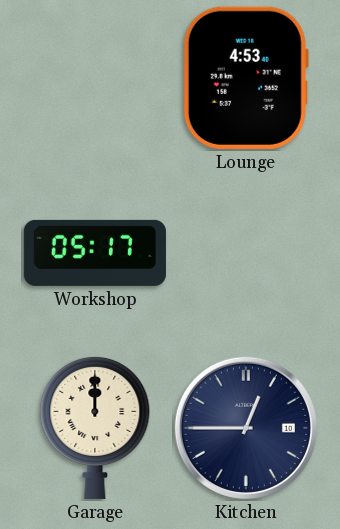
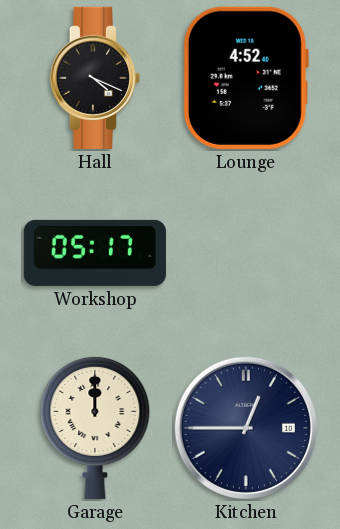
Hall: none -> 4:19
Lounge: 4:53 -> 4:52
